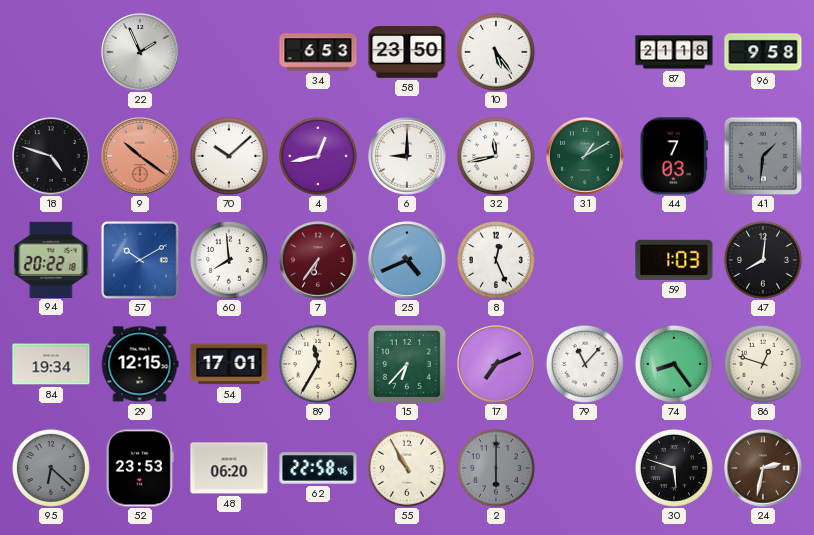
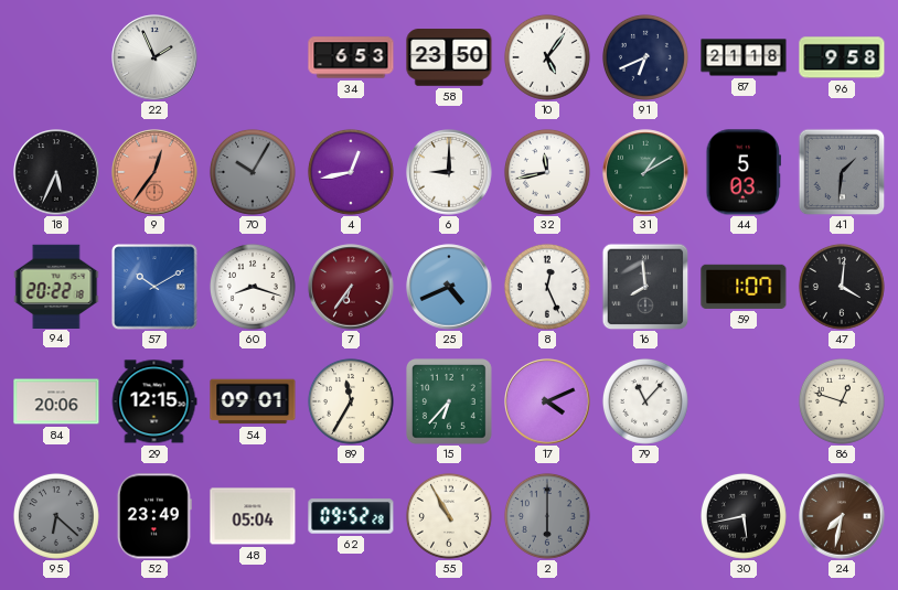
10: 5:24 -> 5:06
91: none -> 6:41
18: 4:48 -> 5:34
9: 10:21 -> 12:36
70: 10:08 -> 10:05
70 dial: white -> grey
44: 7:03 -> 5:03
60: 7:59 -> 8:18
16: none -> 7:59
59: 1:03 -> 1:07
47: 8:01 -> 4:01
84: 19:34 -> 20:06
54: 17:01 -> 09:01
17: 7:11 -> 4:11
74: 8:24 -> none
52: 23:53 -> 23:49
48: 06:20 -> 05:04
62: 22:58 -> 09:52
30: 5:48 -> 5:43
24: 2:32 -> 7:32
